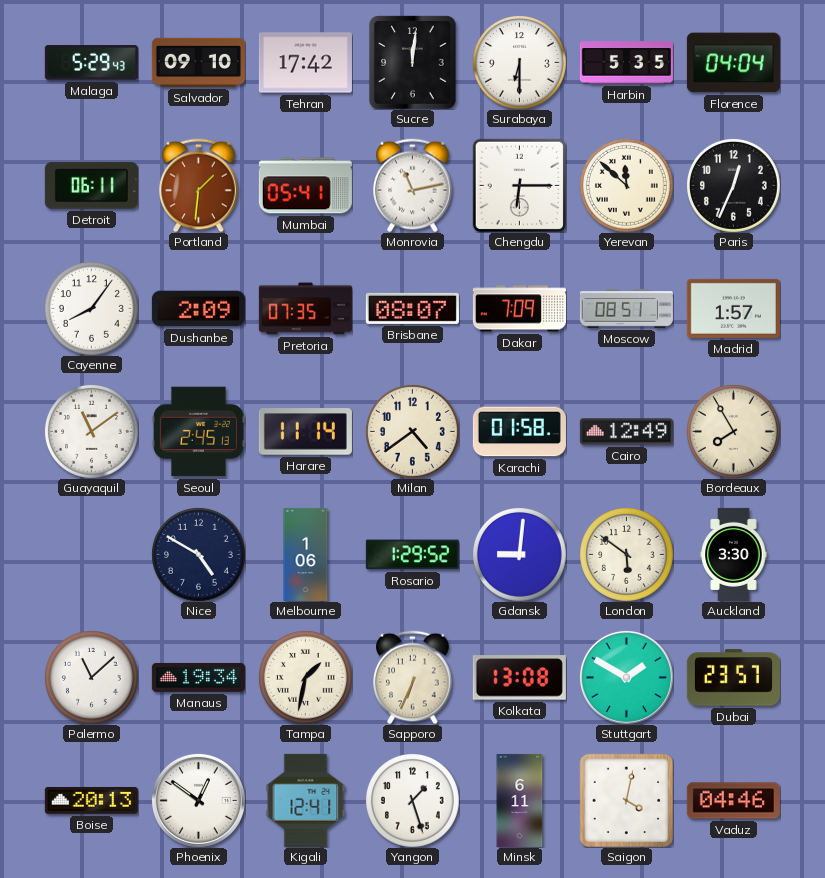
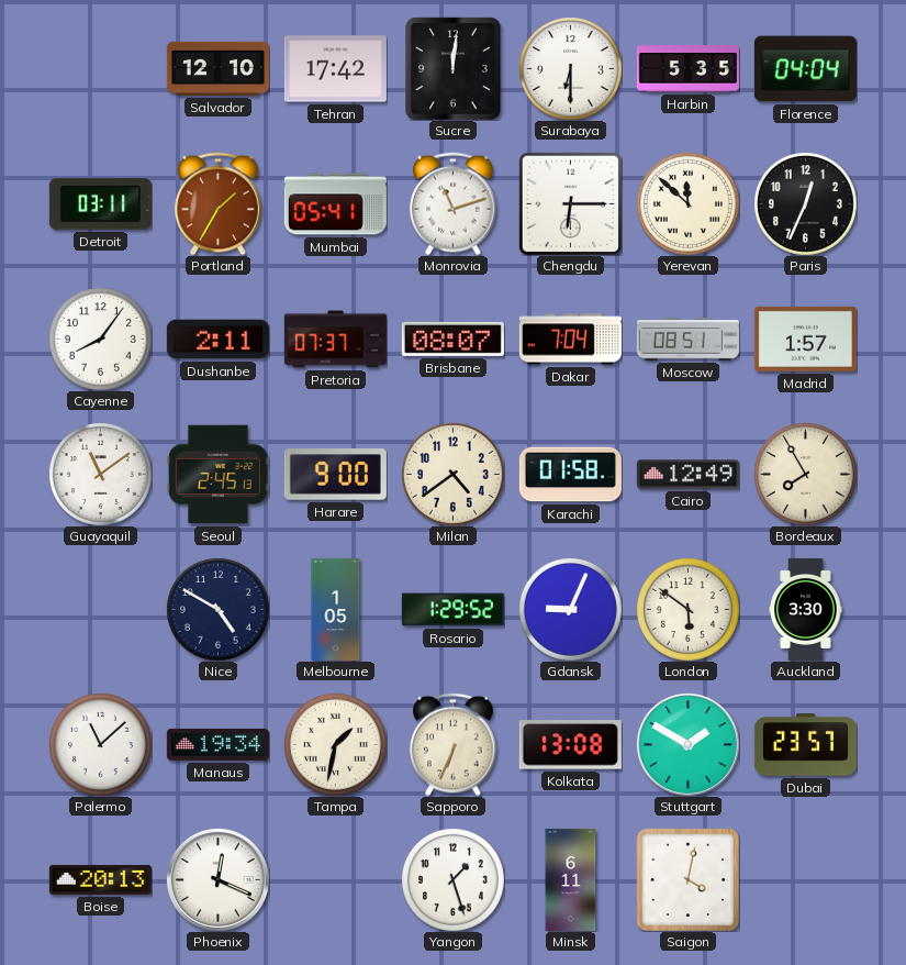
Malaga: 5:29 -> none
Salvador: 09:10 -> 12:10
Detroit: 06:11 -> 03:11
Portland: 1:31 -> 1:35
Monrovia: 11:13 -> 11:12
Dushanbe: 2:09 -> 2:11
Pretoria: 07:35 -> 07:37
Dakar: 7:09 -> 7:04
Harare: 11:14 -> 9:00
Melbourne: 1:06 -> 1:05
Gdansk: 9:01 -> 9:04
Phoenix: 12:51 -> 12:19
Kigali: 12:41 -> none
Vaduz: 04:46 -> none
